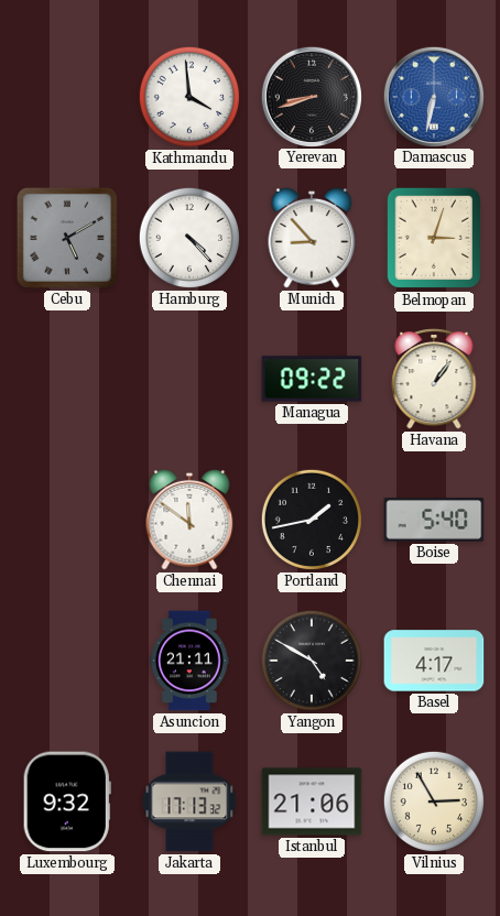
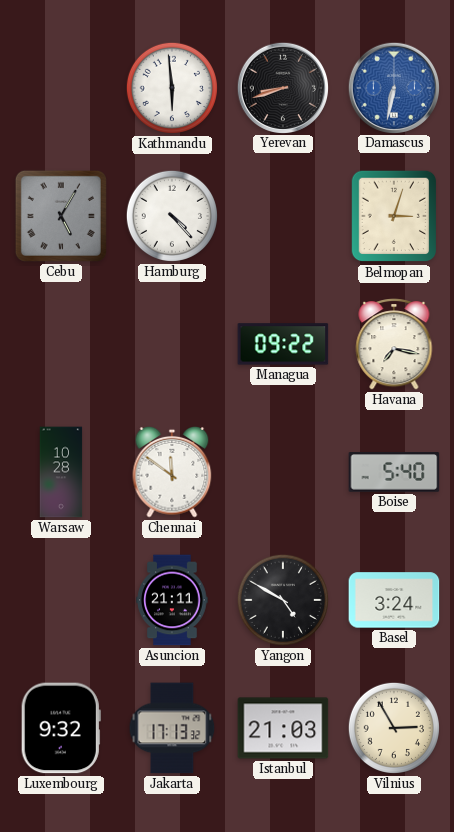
Kathmandu: 3:59 -> 5:59
Cebu: 5:10 -> 5:05
Munich: 8:53 -> none
Havana: 1:06 -> 7:17
Warsaw: none -> 10:28
Portland: 1:43 -> none
Basel: 4:17 -> 3:24
Istanbul: 21:06 -> 21:03
